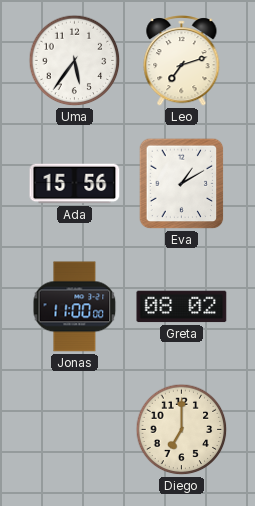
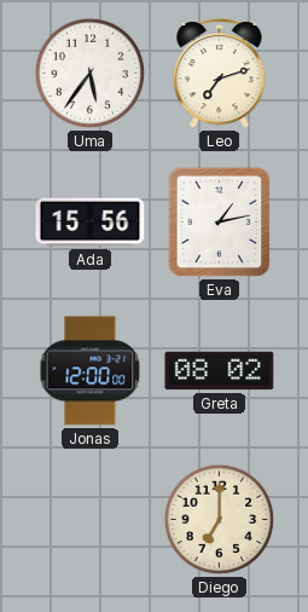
Eva: 1:10 -> 1:13
Jonas: 11:00 -> 12:00
